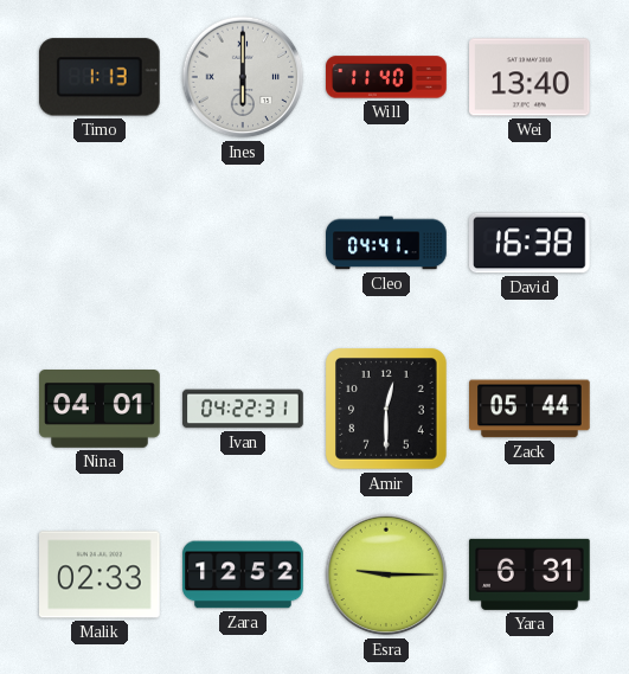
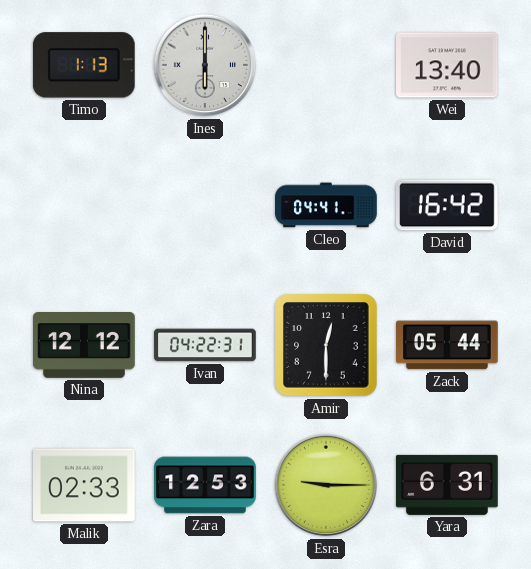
Will: 11:40 -> none
David: 16:38 -> 16:42
Nina: 04:01 -> 12:12
Zara: 12:52 -> 12:53
